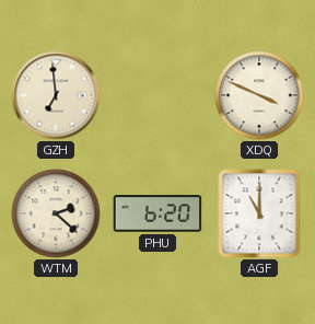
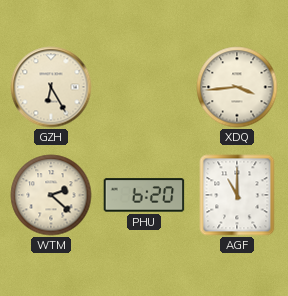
GZH: 6:59 -> 6:25
XDQ: 3:49 -> 3:44
